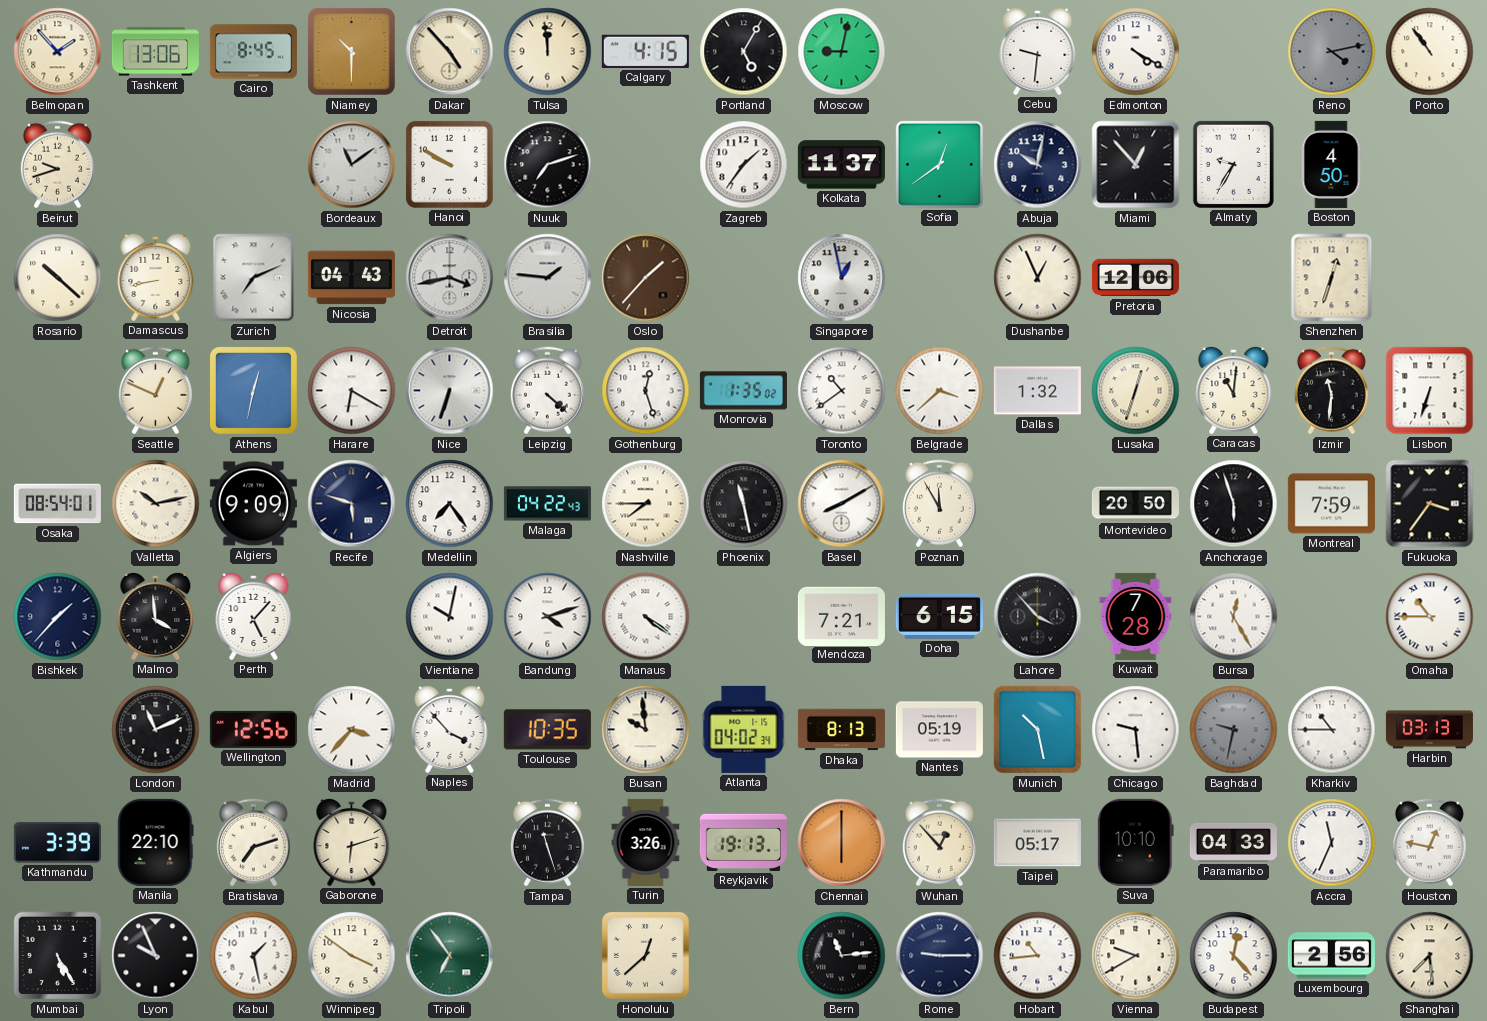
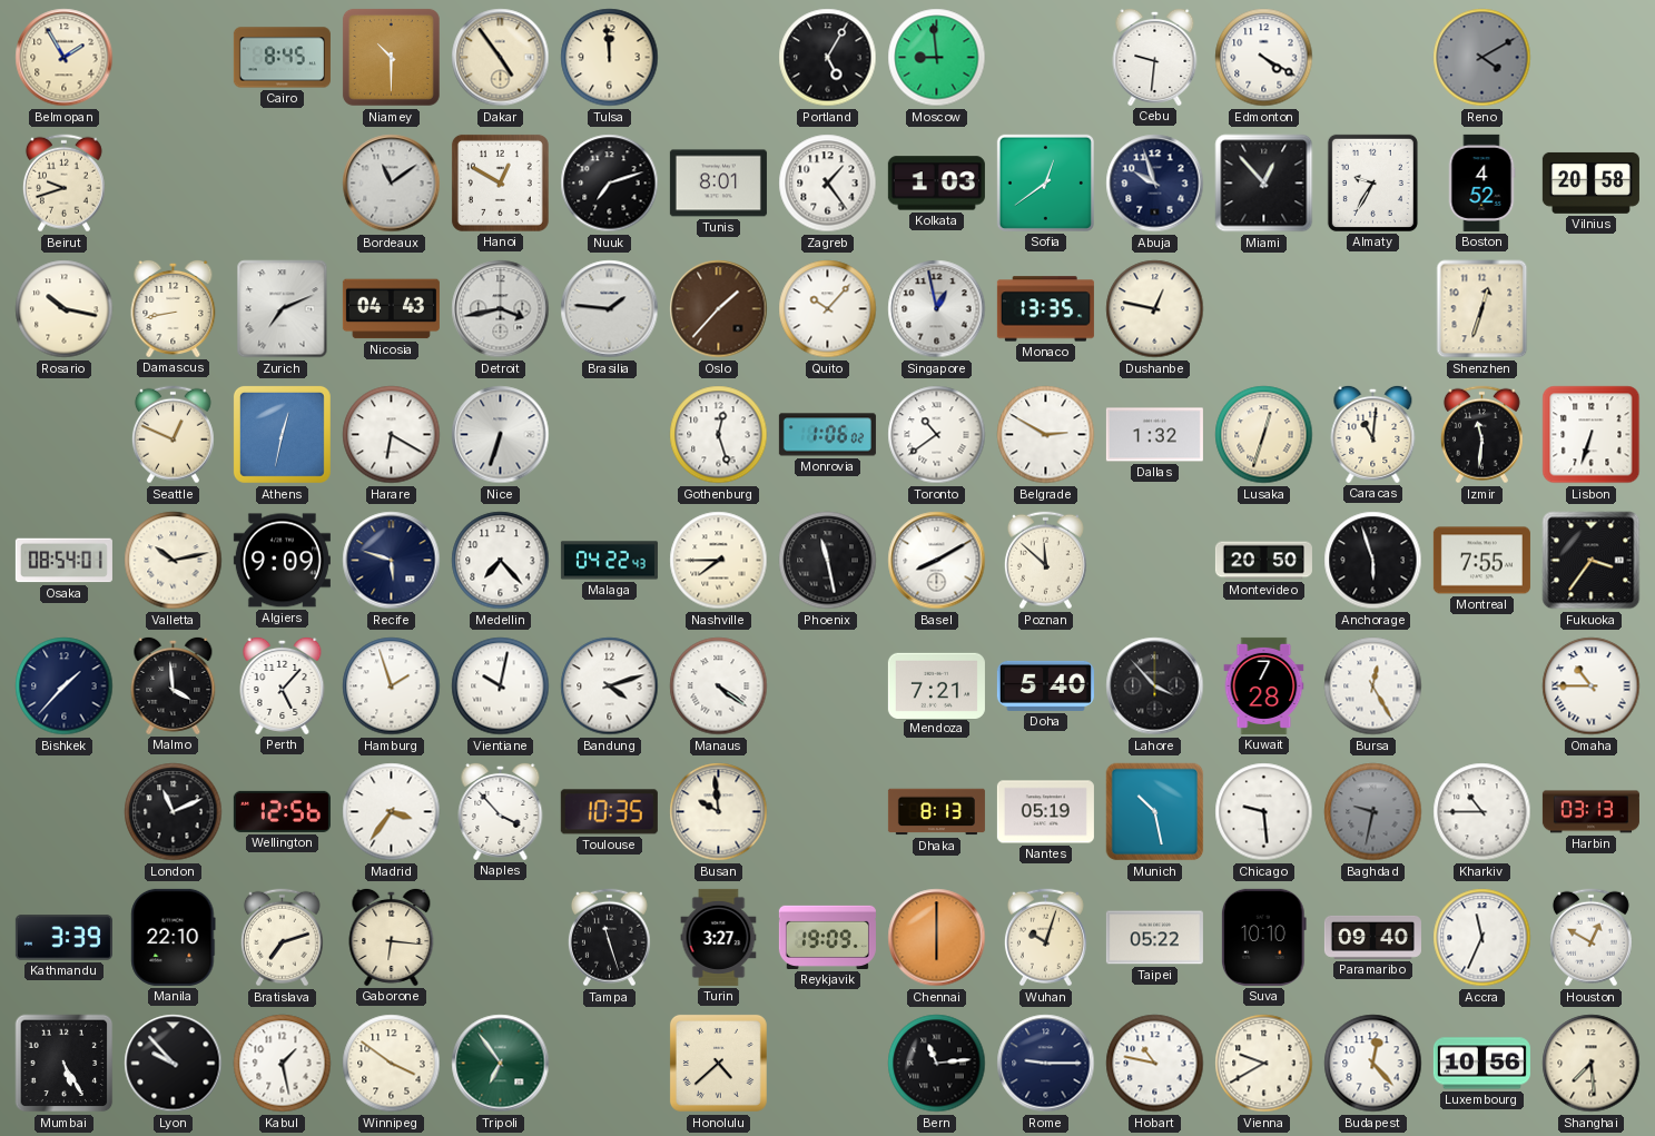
Belmopan: 1:53 -> 1:55
Tashkent: 13:06 -> none
Dakar: 4:53 -> 4:54
Calgary: 4:15 -> none
Moscow: 9:02 -> 8:59
Reno: 4:13 -> 4:10
Porto: 10:54 -> none
Hanoi: 9:50 -> 12:50
Tunis: none -> 8:01
Zagreb: 1:36 -> 1:24
Kolkata: 11:37 -> 1:03
Abuja: 10:02 -> 9:57
Boston: 4:50 -> 4:52
Vilnius: none -> 20:58
Rosario: 10:22 -> 10:17
Quito: none -> 10:07
Monaco: none -> 13:35
Dushanbe: 12:56 -> 12:47
Pretoria: 12:06 -> none
Leipzig: 4:22 -> none
Monrovia: 1:35 -> 1:06
Belgrade: 3:38 -> 2:50
Medellin: 7:24 -> 7:23
Poznan: 11:55 -> 11:52
Montreal: 7:59 -> 7:55
Hamburg: none -> 1:57
Doha: 6:15 -> 5:40
Madrid: 3:37 -> 3:36
Atlanta: 04:02 -> none
Gaborone: 6:12 -> 6:16
Turin: 3:26 -> 3:27
Reykjavik: 19:13 -> 19:09
Wuhan: 12:53 -> 10:03
Taipei: 05:17 -> 05:22
Paramaribo: 04:33 -> 09:40
Houston: 12:47 -> 12:50
Lyon: 9:56 -> 9:53
Honolulu: 12:38 -> 4:38
Hobart: 10:44 -> 10:47
Luxembourg: 2:56 -> 10:56
